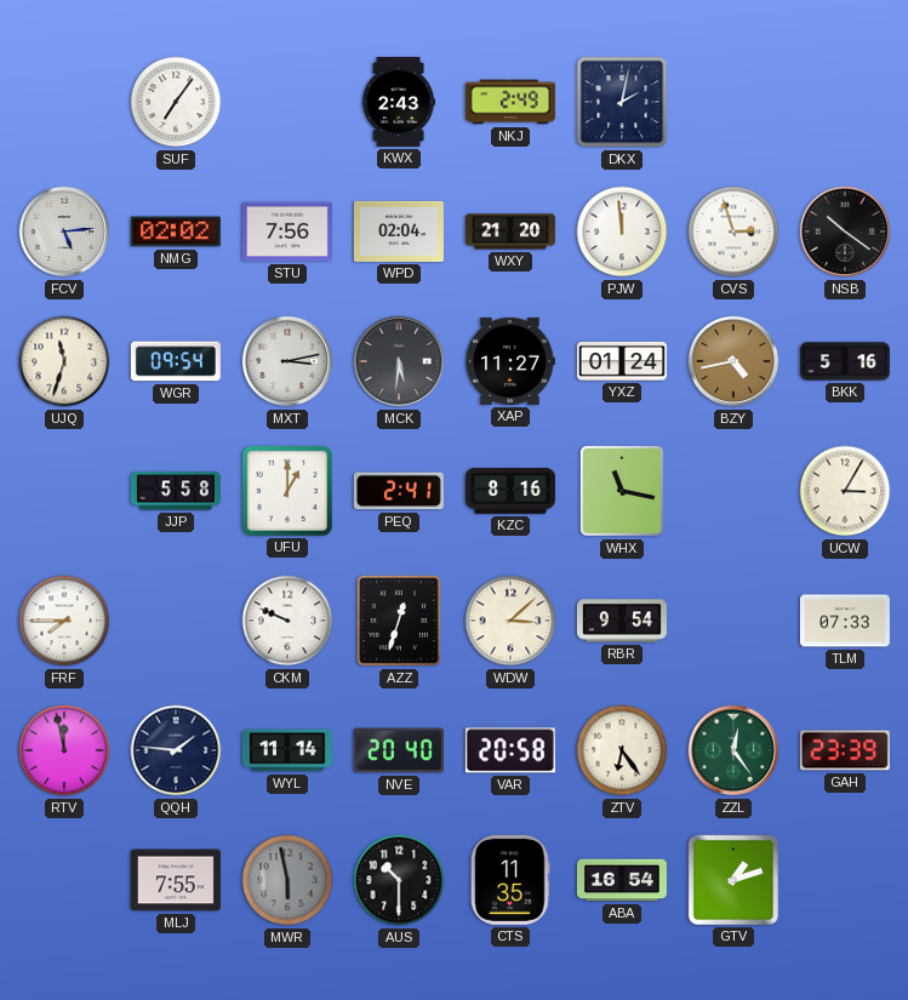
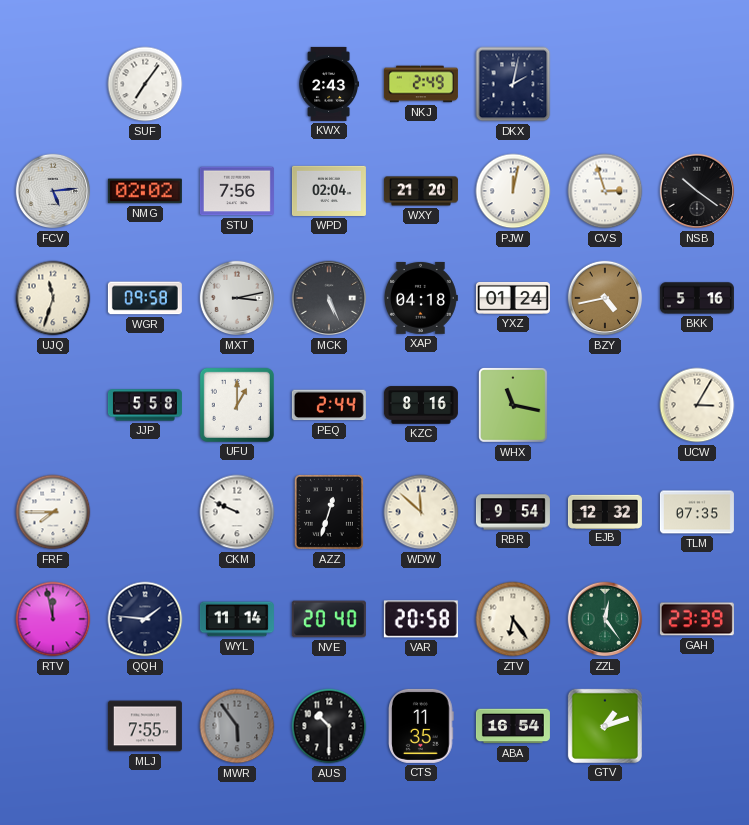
PJW: 11:59 -> 12:02
WGR: 09:54 -> 09:58
MCK: 5:31 -> 5:26
XAP: 11:27 -> 04:18
PEQ: 2:41 -> 2:44
WDW: 3:08 -> 11:52
EJB: none -> 12:32
TLM: 07:33 -> 07:35
MWR: 5:58 -> 5:54
